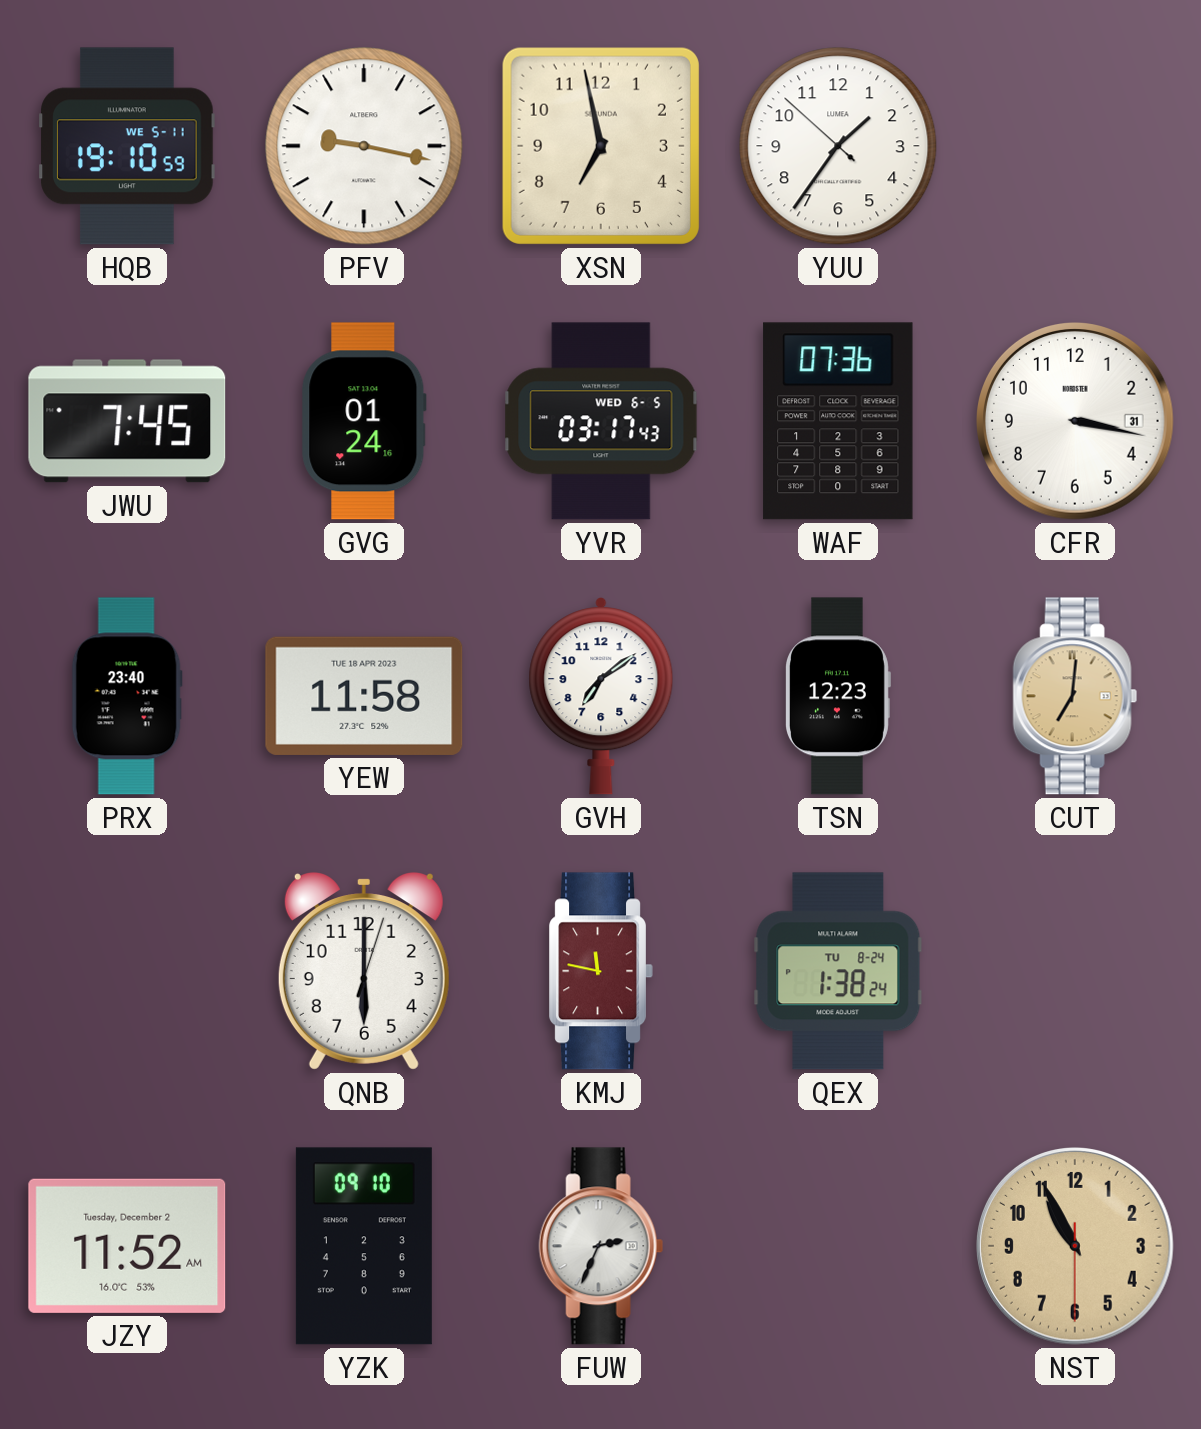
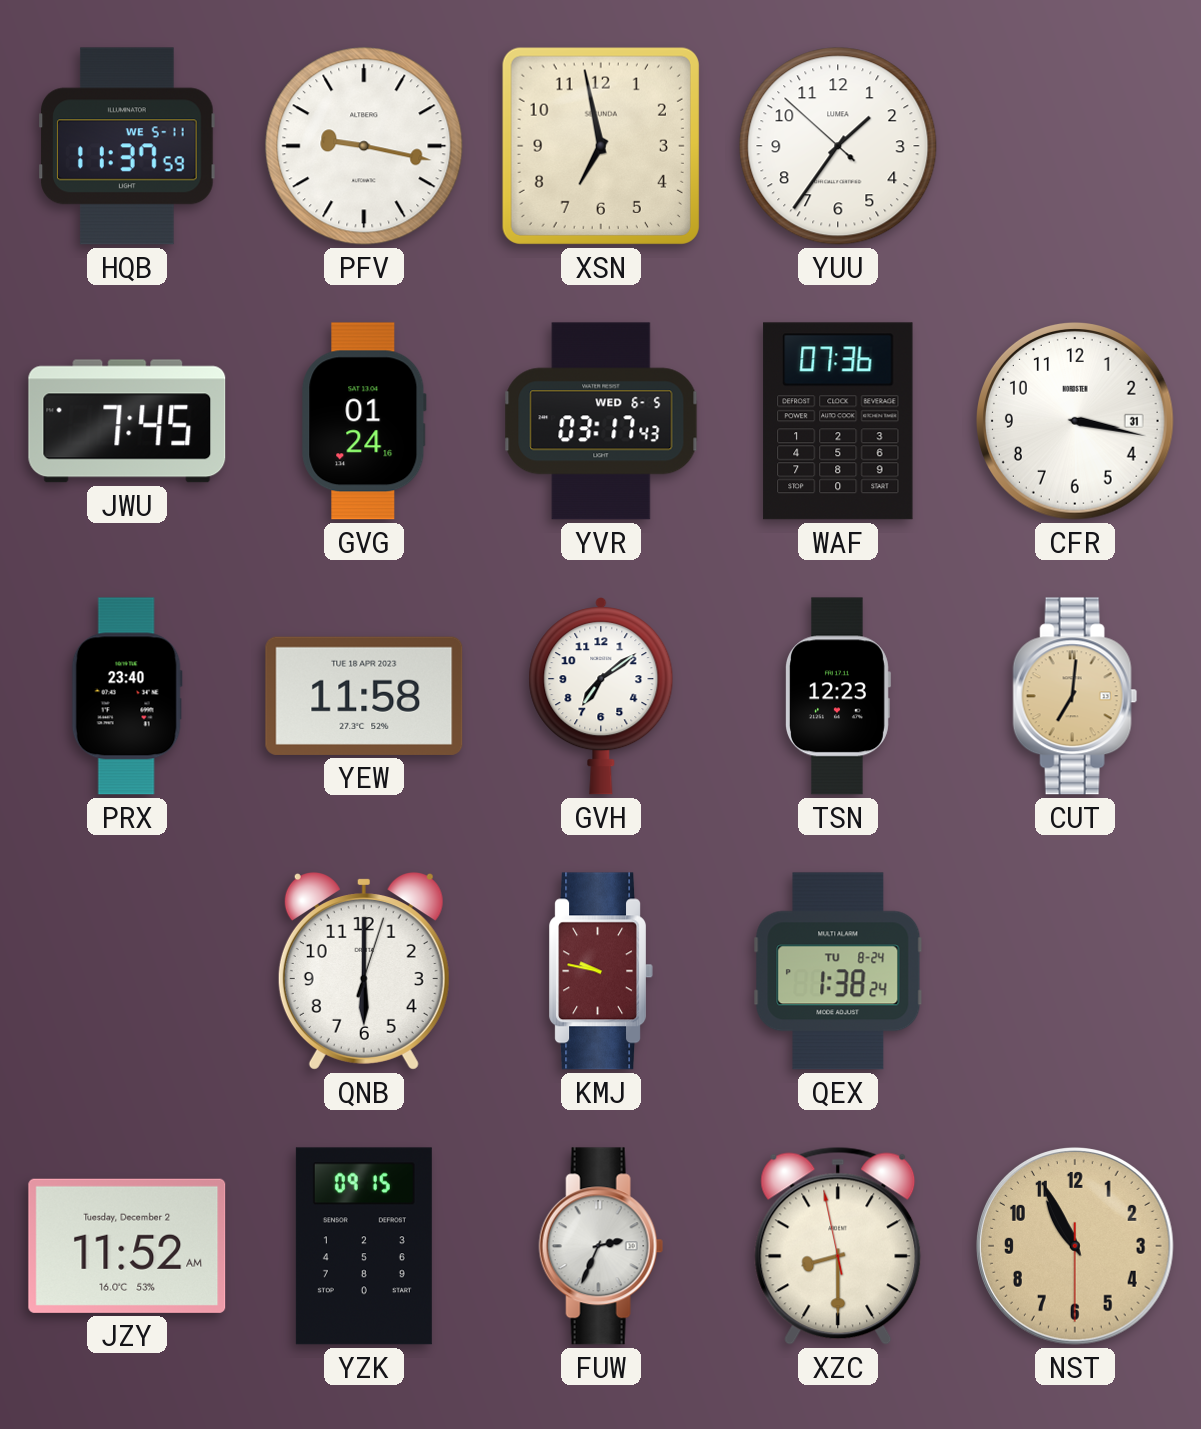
HQB: 19:10 -> 11:37
KMJ: 11:47 -> 9:47
YZK: 09:10 -> 09:15
XZC: none -> 8:29
